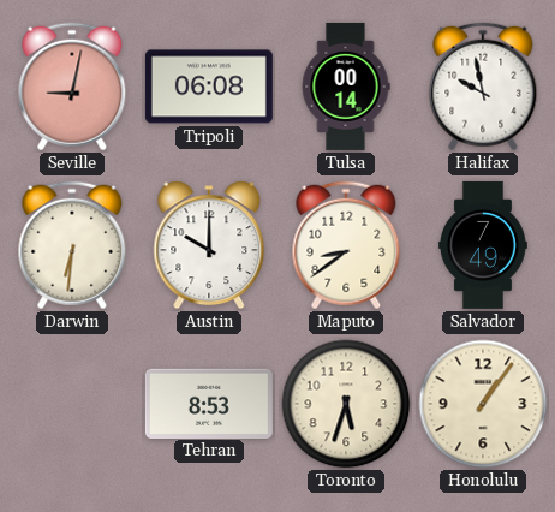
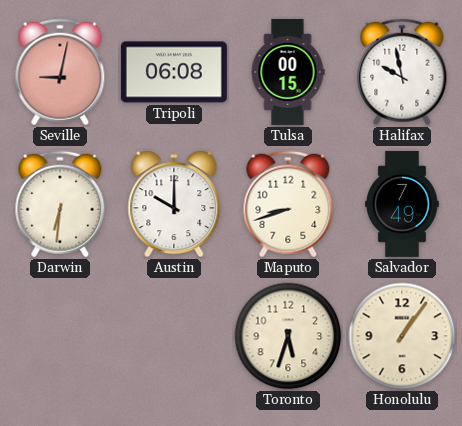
Tulsa: 00:14 -> 00:15
Maputo: 8:39 -> 8:42
Tehran: 8:53 -> none
